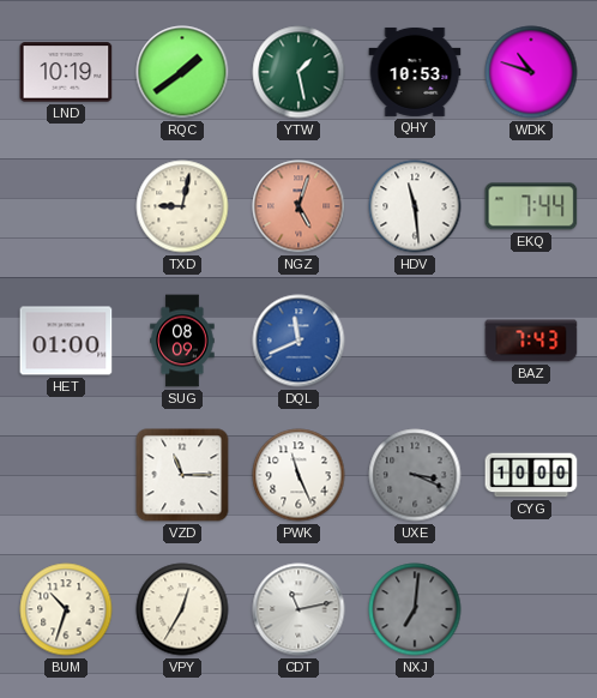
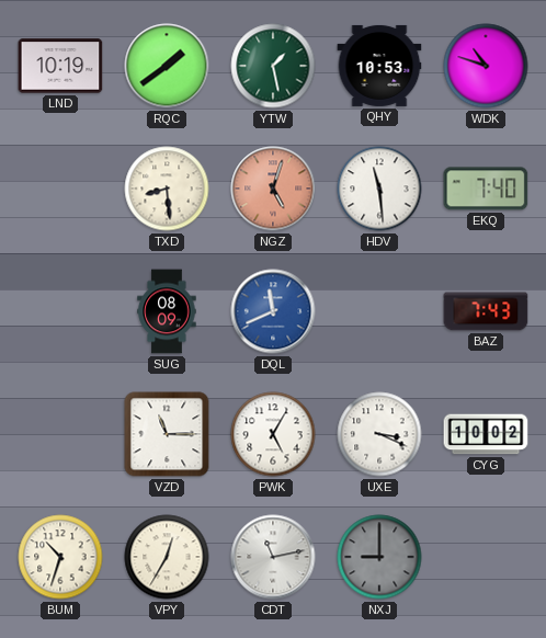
TXD: 9:02 -> 8:29
EKQ: 7:44 -> 7:40
HET: 01:00 -> none
PWK: 11:26 -> 5:05
UXE dial: grey -> white
CYG: 10:00 -> 10:02
NXJ: 7:01 -> 9:00
